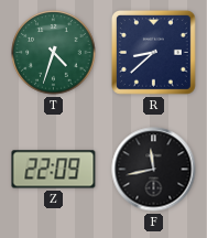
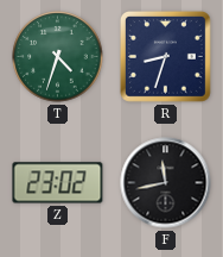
R: 8:38 -> 8:33
Z: 22:09 -> 23:02
